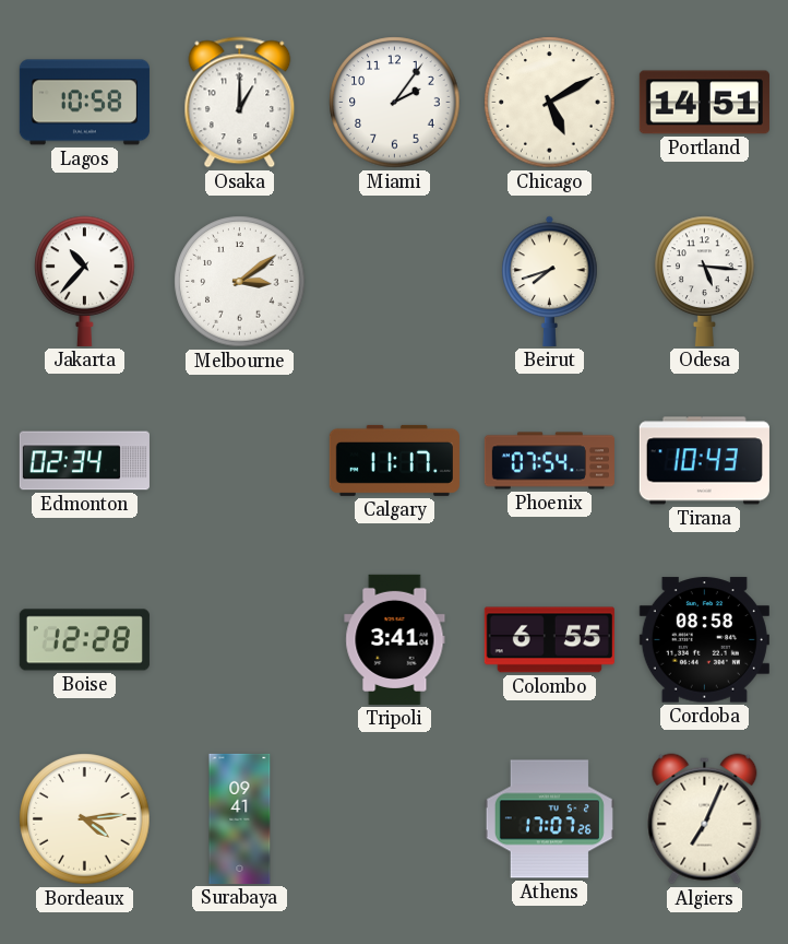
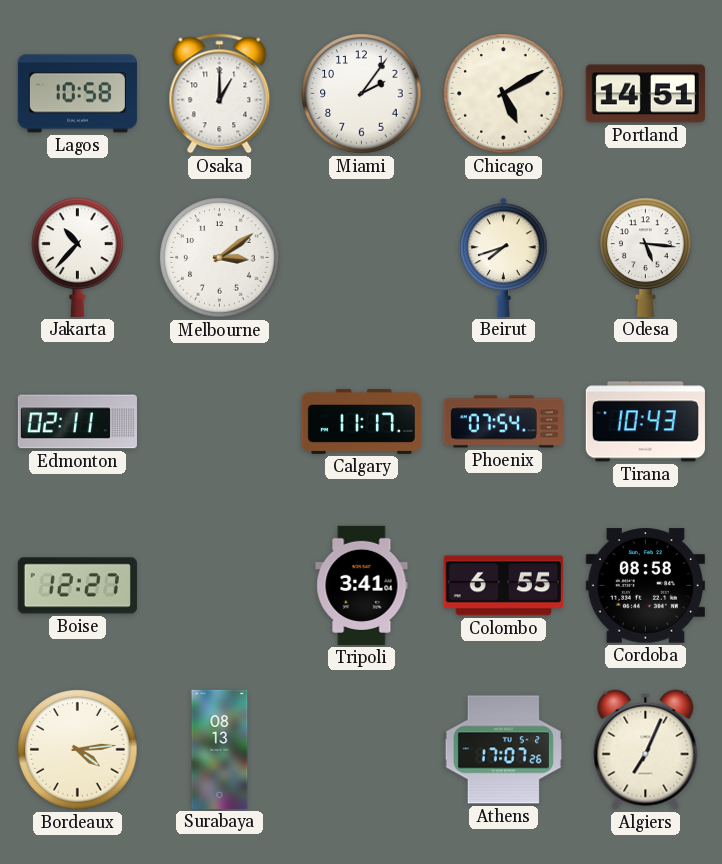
Edmonton: 02:34 -> 02:11
Boise: 12:28 -> 12:27
Surabaya: 09:41 -> 08:13
